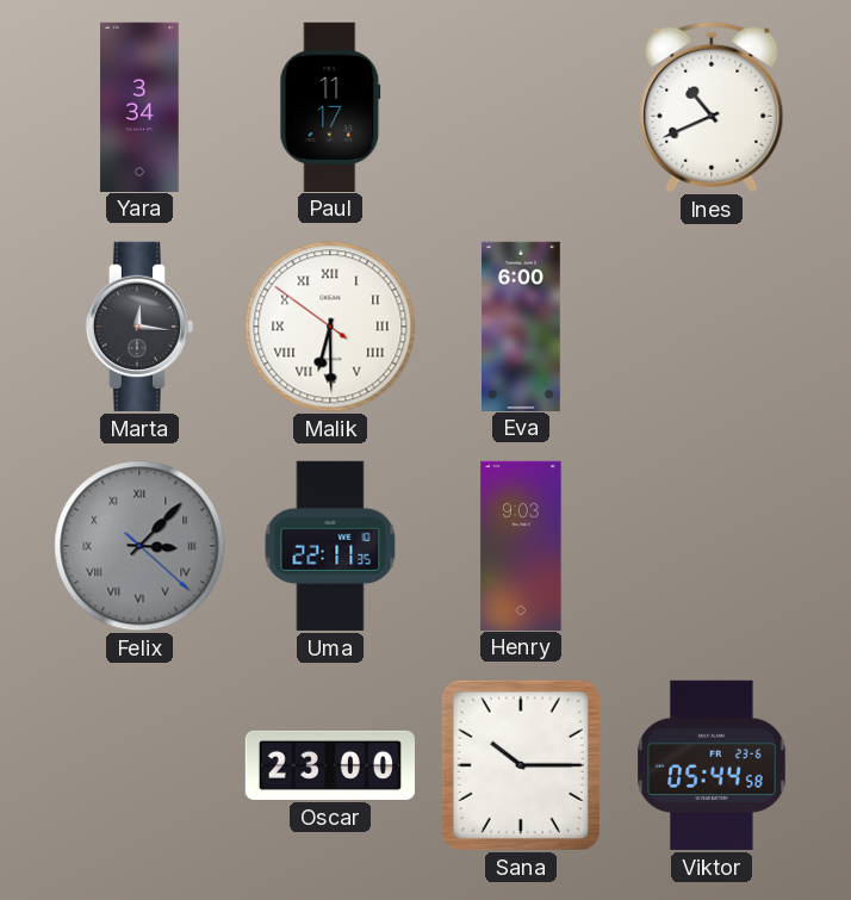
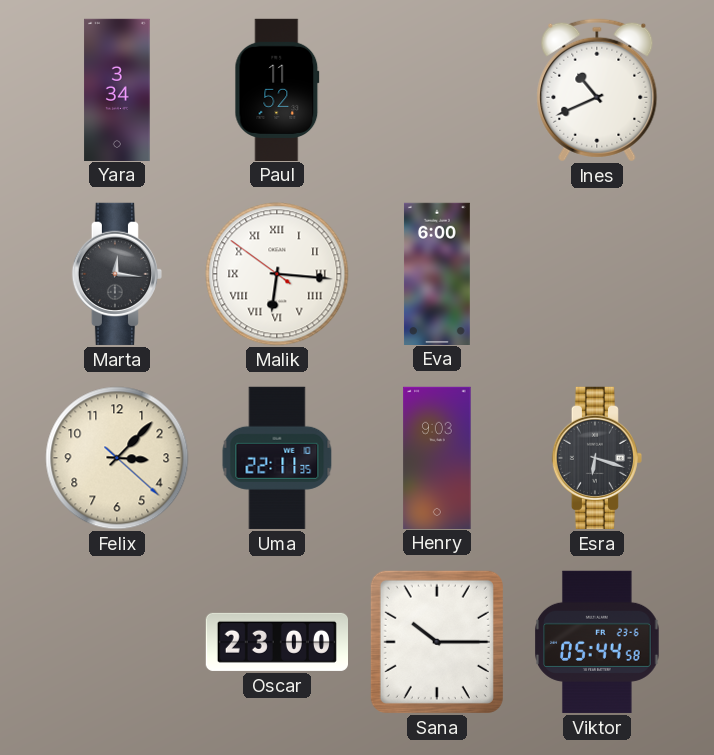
Paul: 11:17 -> 11:52
Malik: 6:29 -> 6:15
Felix dial: grey -> cream
Felix numerals: Roman -> Arabic
Esra: none -> 6:18
